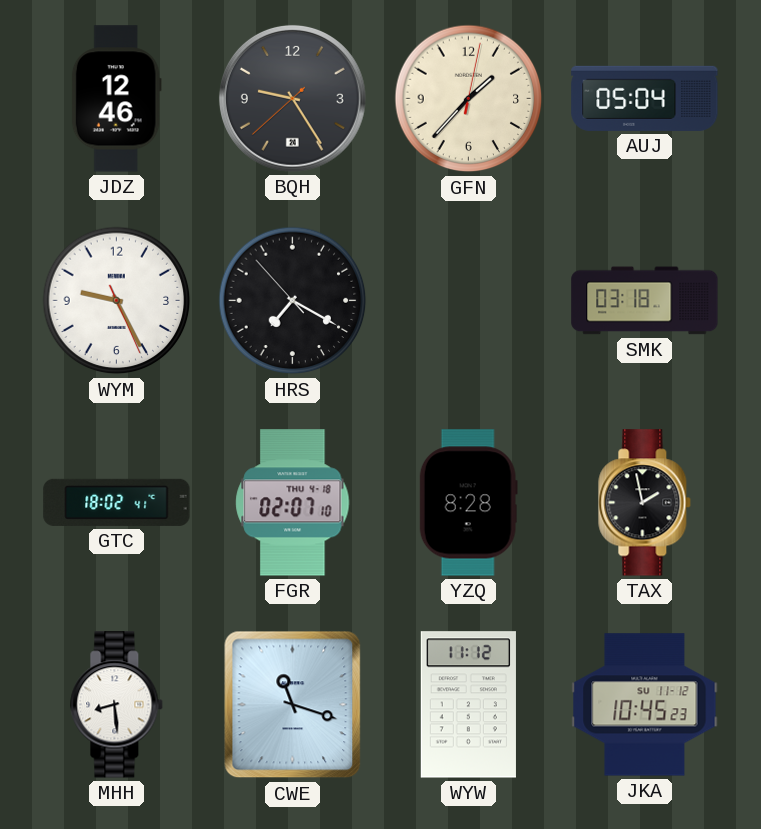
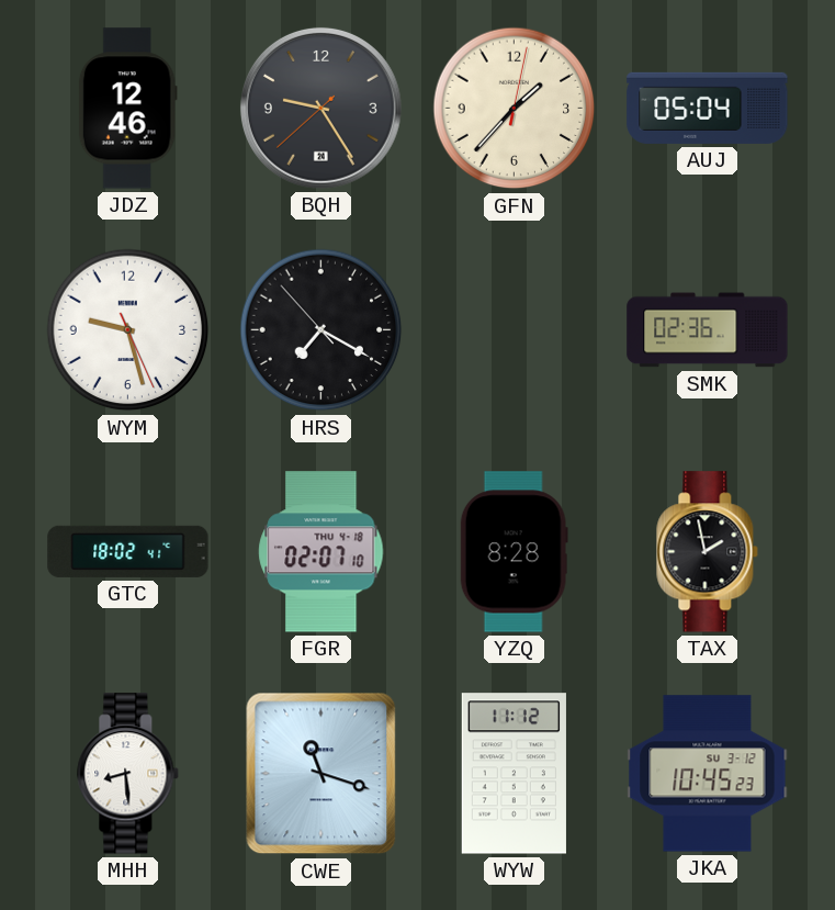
WYM: 9:25 -> 9:27
SMK: 03:18 -> 02:36
JKA date: SU 11-12 -> SU 3-12
